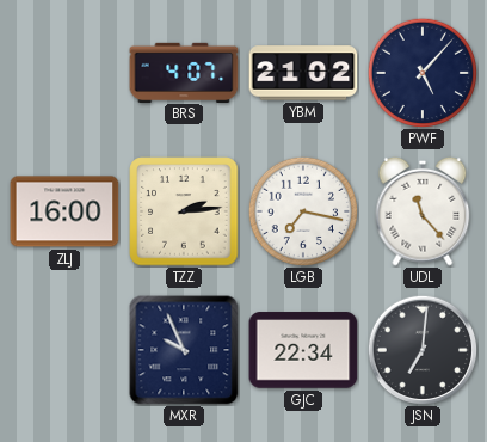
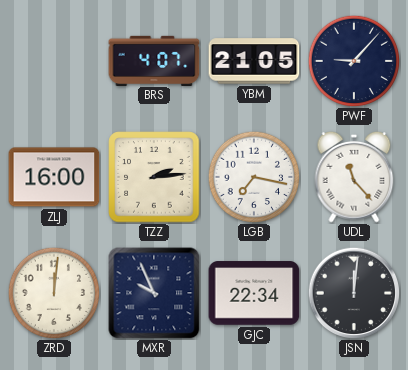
YBM: 21:02 -> 21:05
PWF: 5:07 -> 9:07
ZRD: none -> 12:01
JSN: 7:01 -> 12:01
